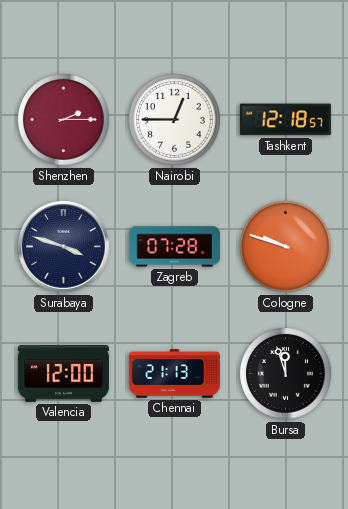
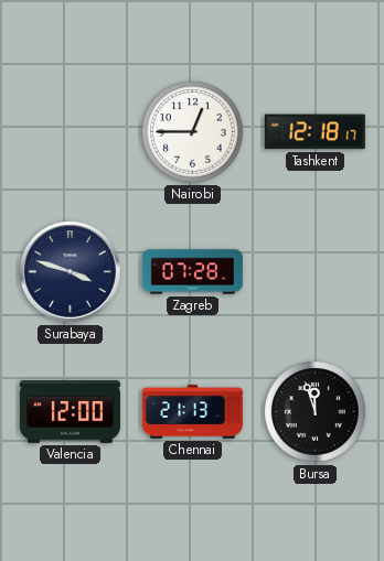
Shenzhen: 2:15 -> none
Tashkent: 12:18:57 -> 12:18:17
Cologne: 9:48 -> none
